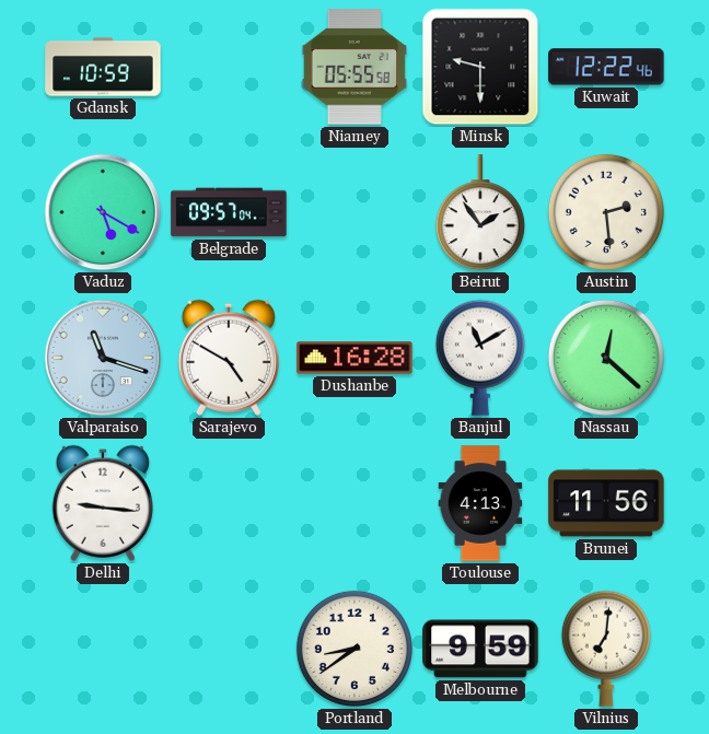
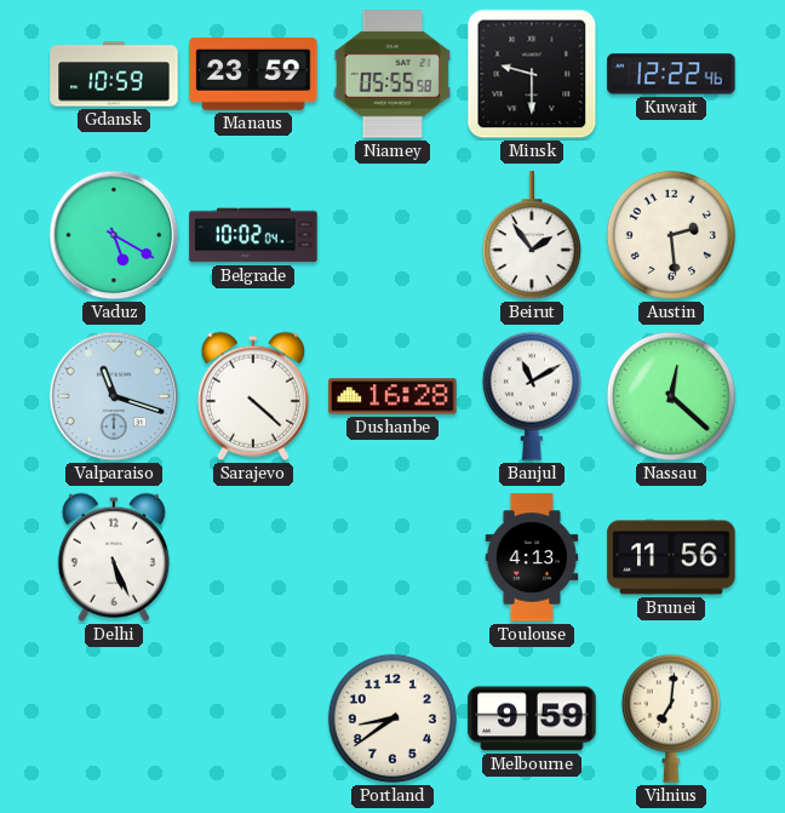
Manaus: none -> 23:59
Belgrade: 09:57 -> 10:02
Sarajevo: 4:50 -> 4:22
Delhi: 9:16 -> 5:26
